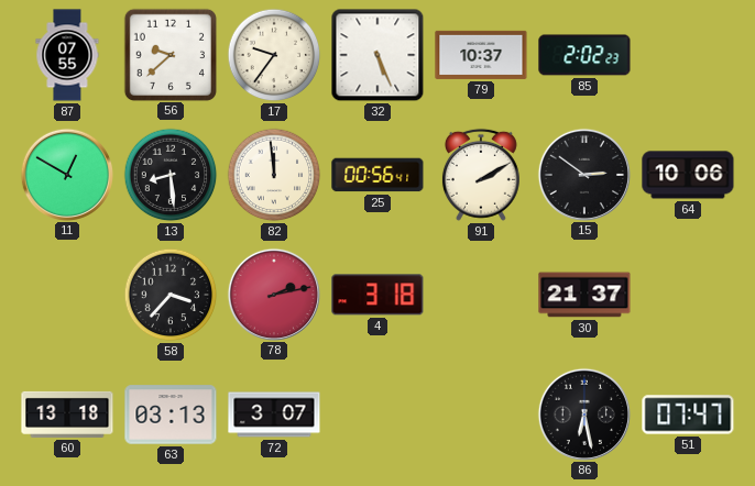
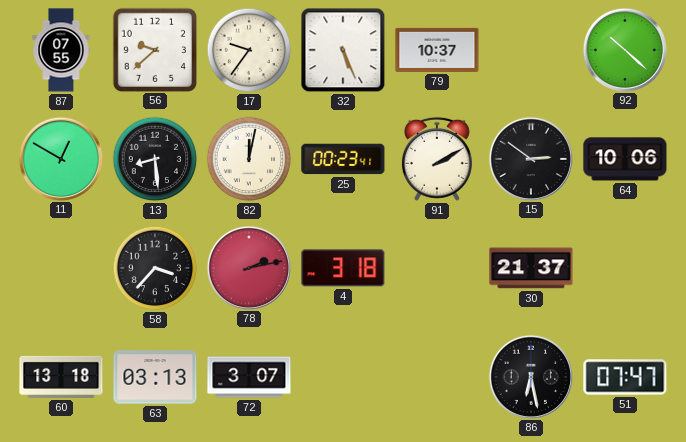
85: 2:02 -> none
92: none -> 10:22
82: 11:59 -> 12:02
25: 00:56 -> 00:23
